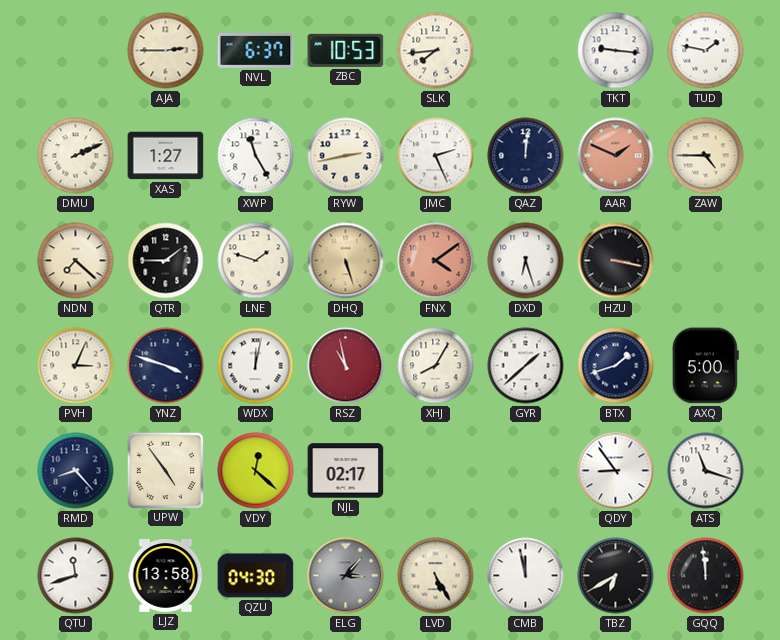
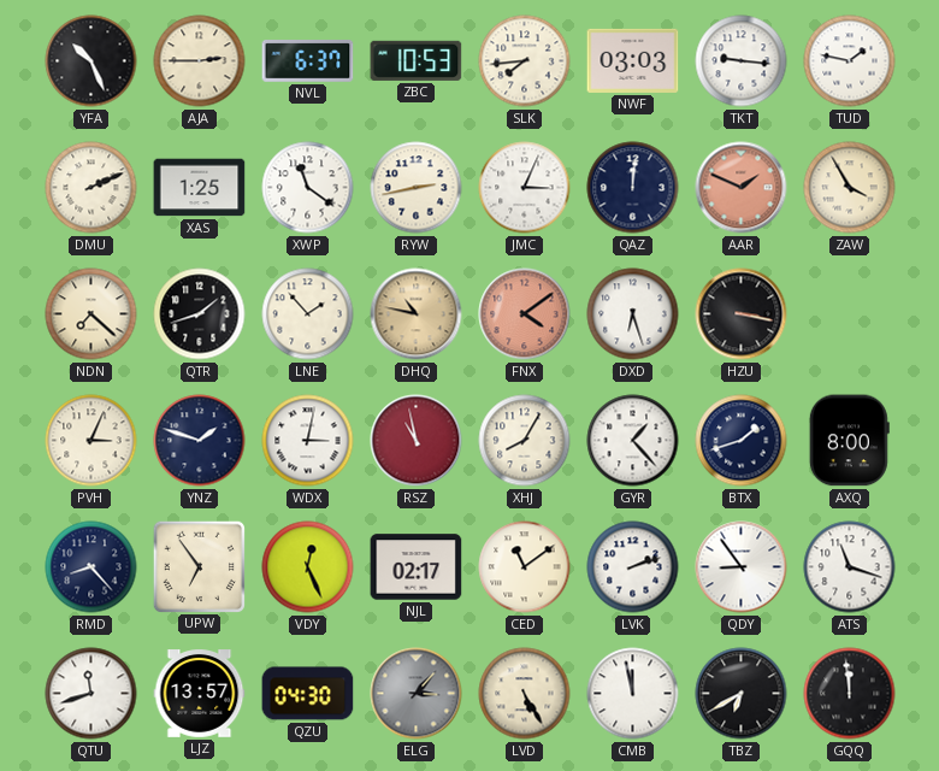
YFA: none -> 10:26
NWF: none -> 03:03
XAS: 1:27 -> 1:25
XWP: 11:25 -> 11:21
JMC: 2:26 -> 3:04
ZAW: 4:45 -> 3:55
QTR: 1:45 -> 1:42
LNE: 1:48 -> 1:53
DHQ: 5:27 -> 10:47
YNZ: 3:48 -> 1:48
WDX: 12:02 -> 3:02
GYR: 1:38 -> 1:23
AXQ: 5:00 -> 8:00
UPW: 4:54 -> 6:54
VDY: 12:22 -> 12:26
CED: none -> 11:09
LVK: none -> 2:12
LJZ: 13:58 -> 13:57
